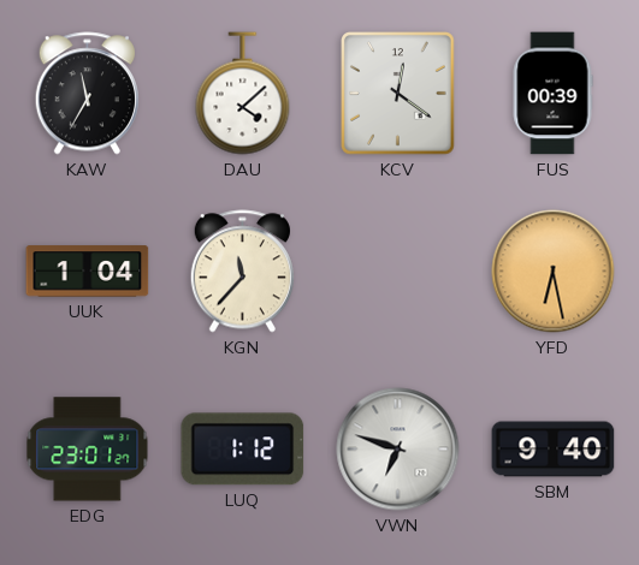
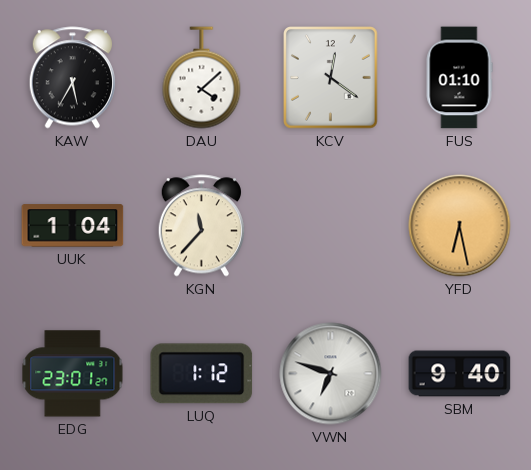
KAW: 11:35 -> 5:35
FUS: 00:39 -> 01:10
